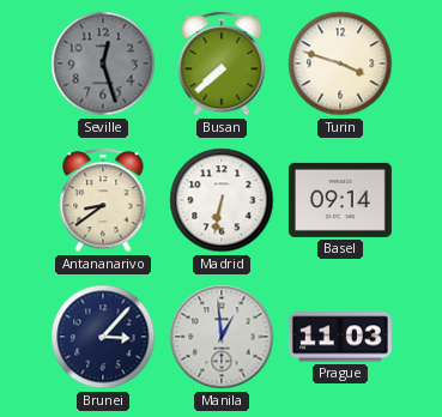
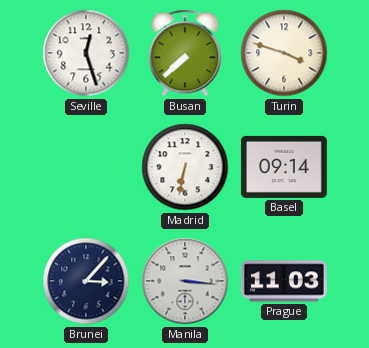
Seville dial: grey -> white
Antananarivo: 8:39 -> none
Manila: 12:59 -> 3:16
